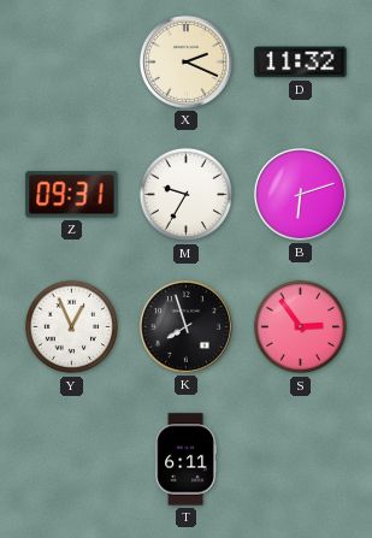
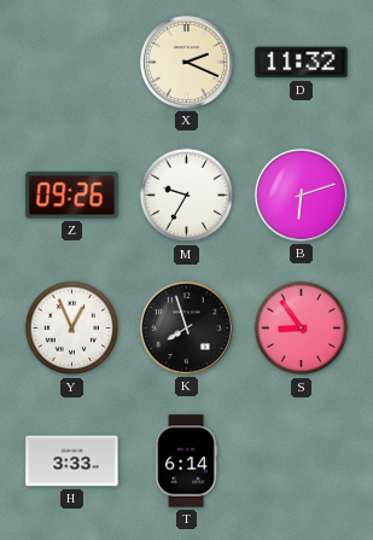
Z: 09:31 -> 09:26
S: 2:54 -> 8:54
H: none -> 3:33
T: 6:11 -> 6:14
